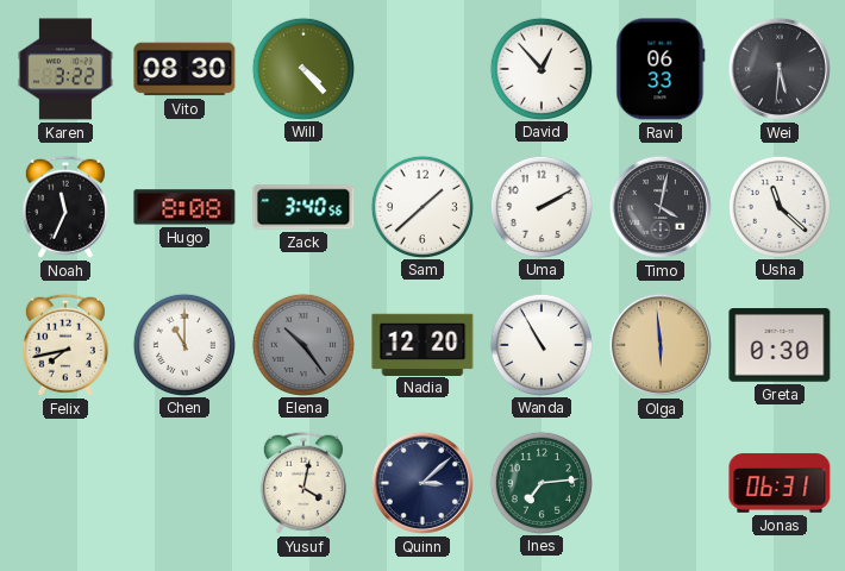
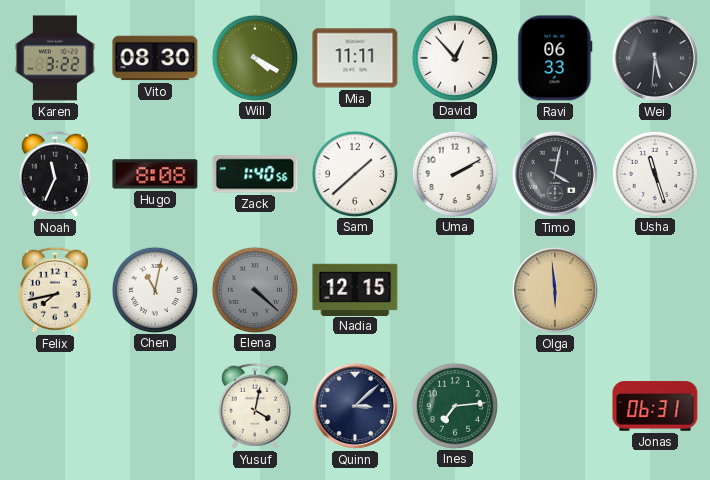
Will: 4:23 -> 4:20
Mia: none -> 11:11
Zack: 3:40 -> 1:40
Usha: 11:22 -> 11:27
Chen: 11:00 -> 11:02
Elena: 10:24 -> 4:22
Nadia: 12:20 -> 12:15
Wanda: 10:55 -> none
Greta: 0:30 -> none
